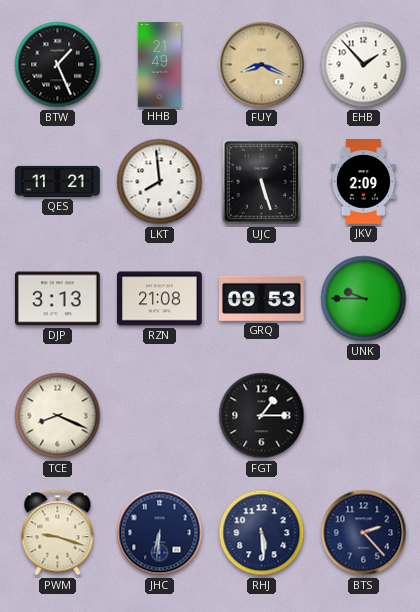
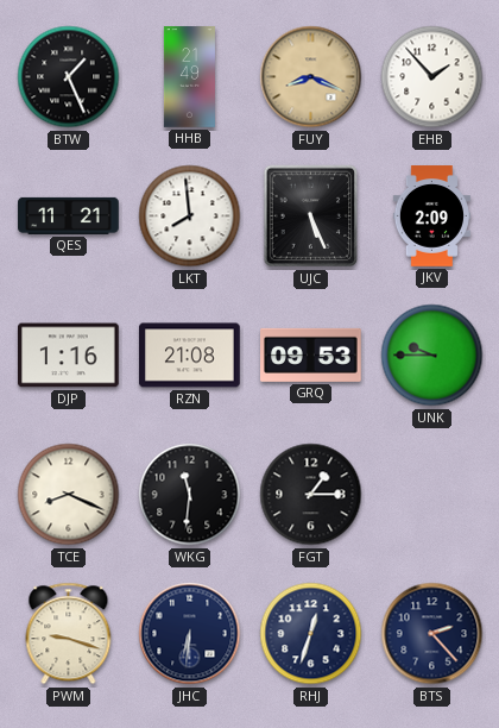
UJC: 5:27 -> 5:26
DJP: 3:13 -> 1:16
WKG: none -> 11:31
RHJ: 5:29 -> 12:33
